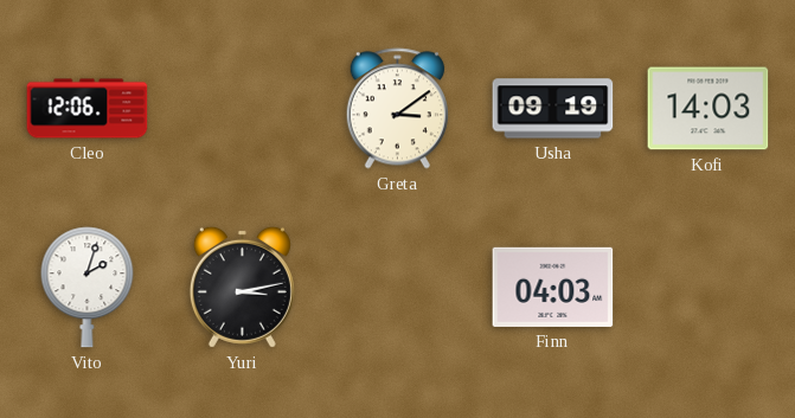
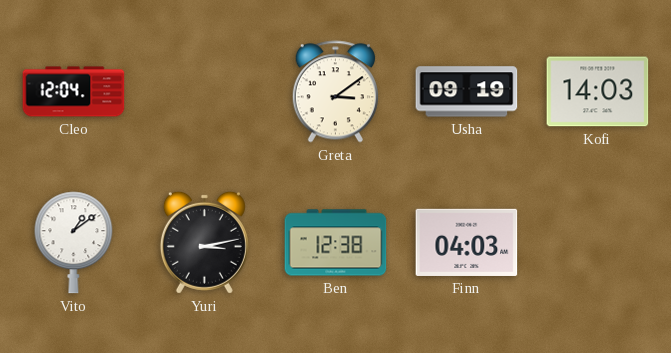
Cleo: 12:06 -> 12:04
Vito: 2:03 -> 1:09
Ben: none -> 12:38
